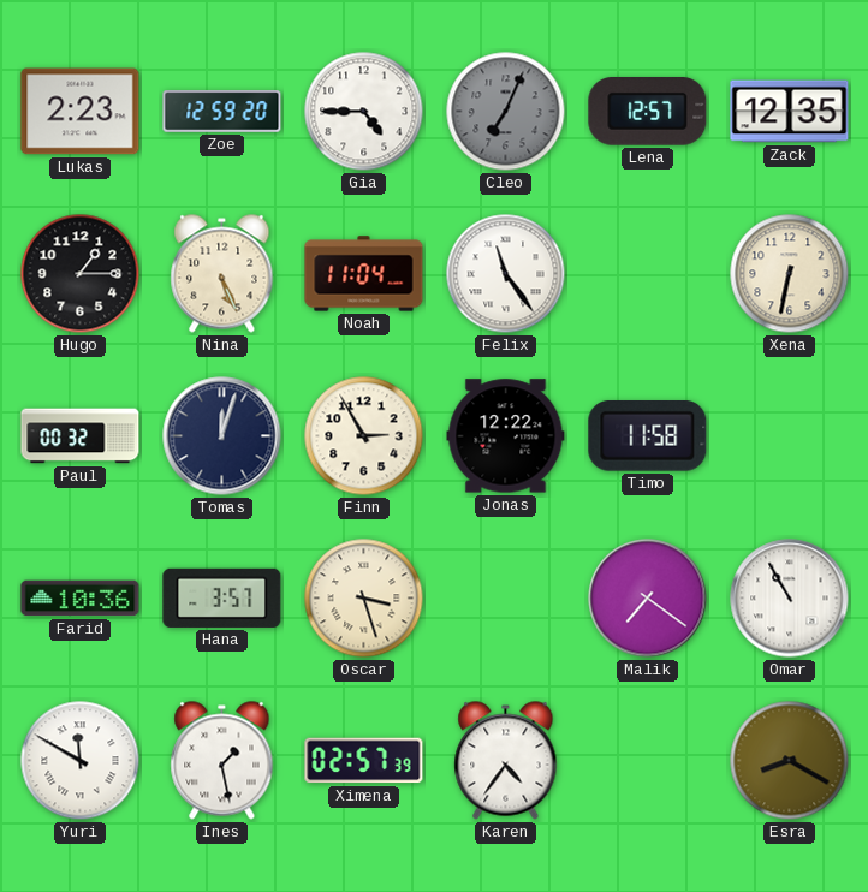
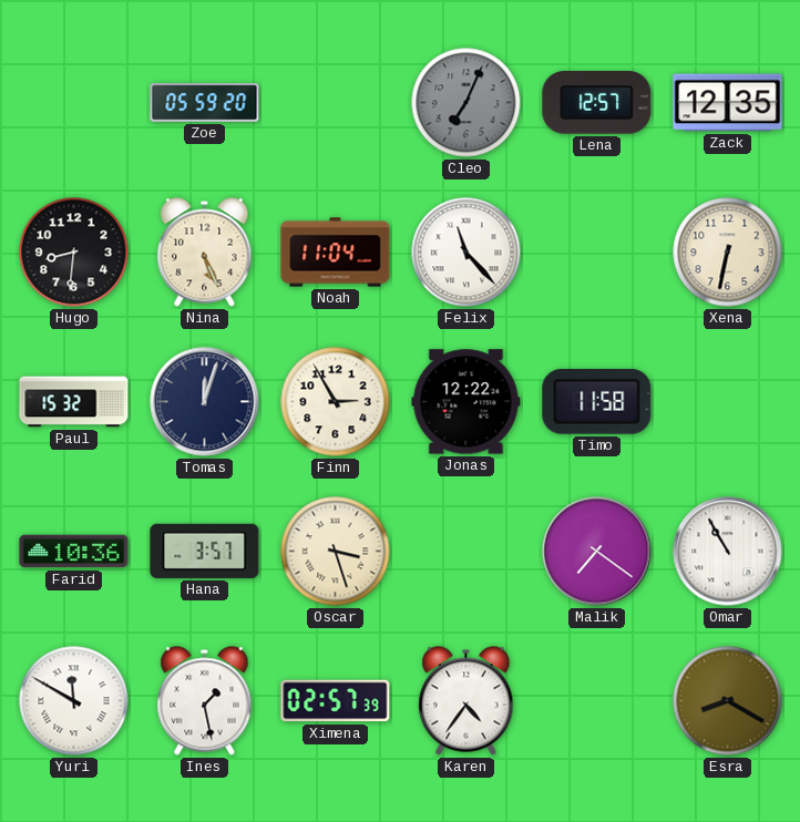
Lukas: 2:23 -> none
Zoe: 12:59 -> 05:59
Gia: 4:45 -> none
Hugo: 1:15 -> 8:31
Felix: 11:24 -> 11:23
Paul: 00:32 -> 15:32
